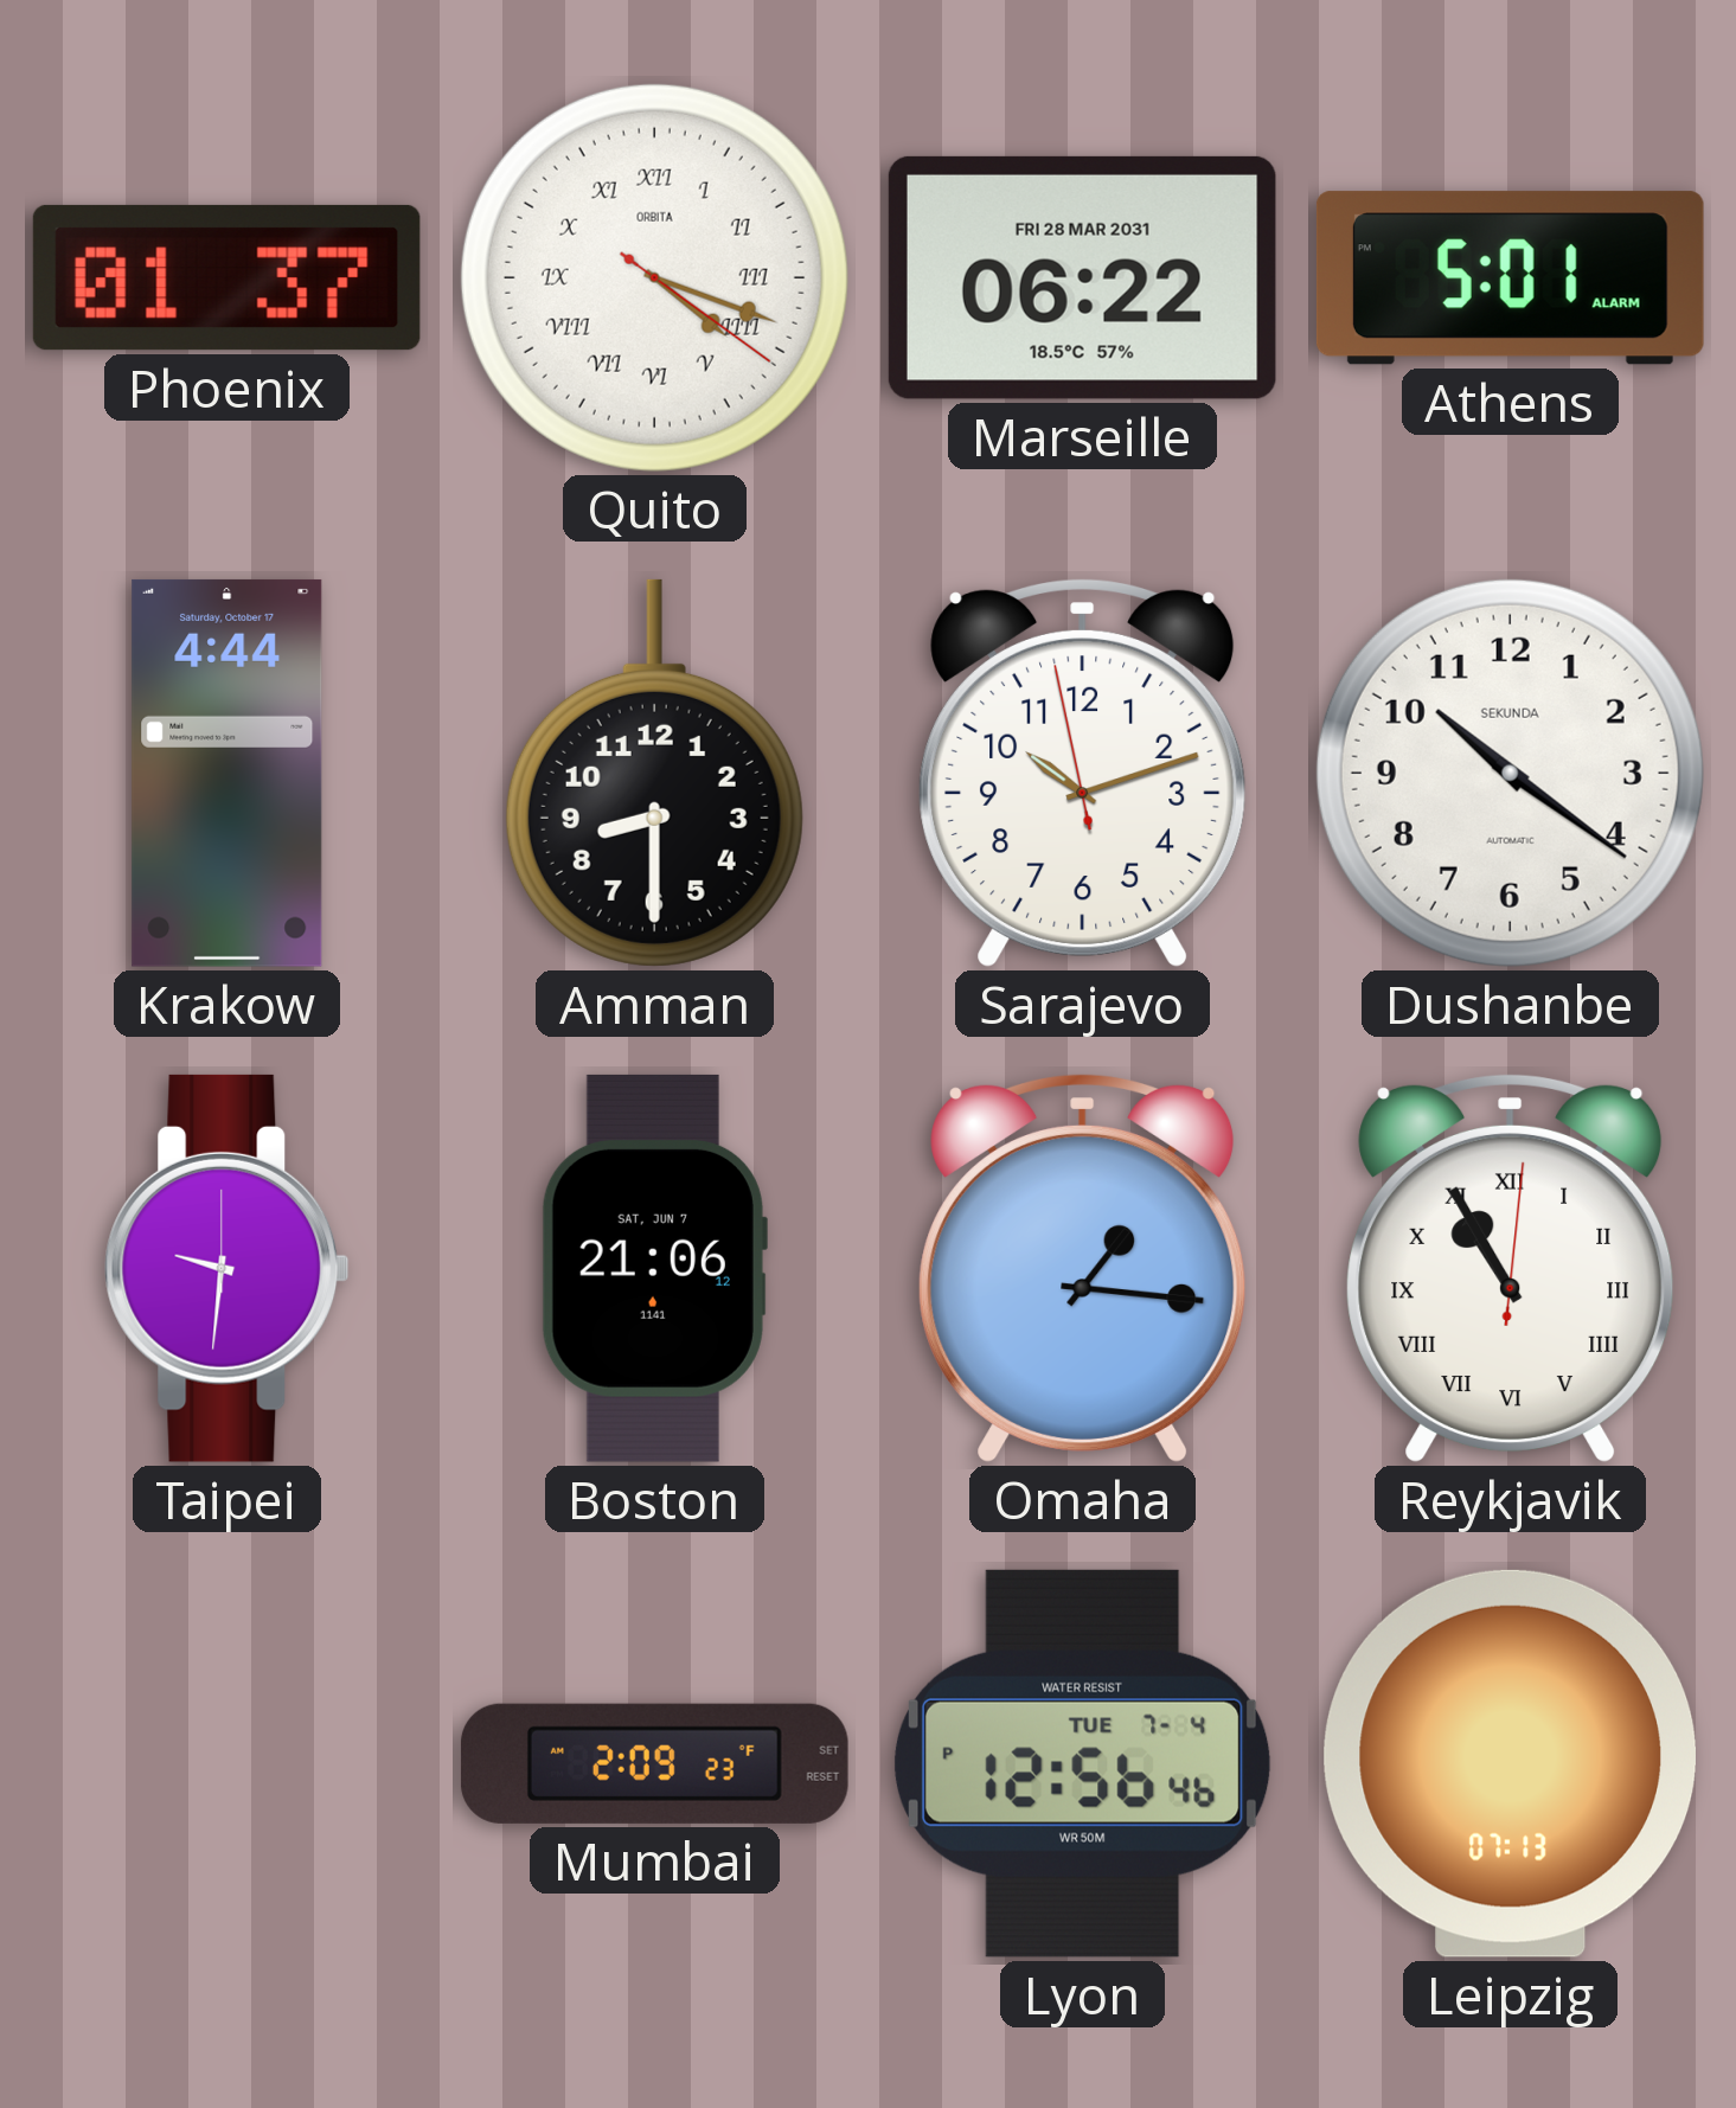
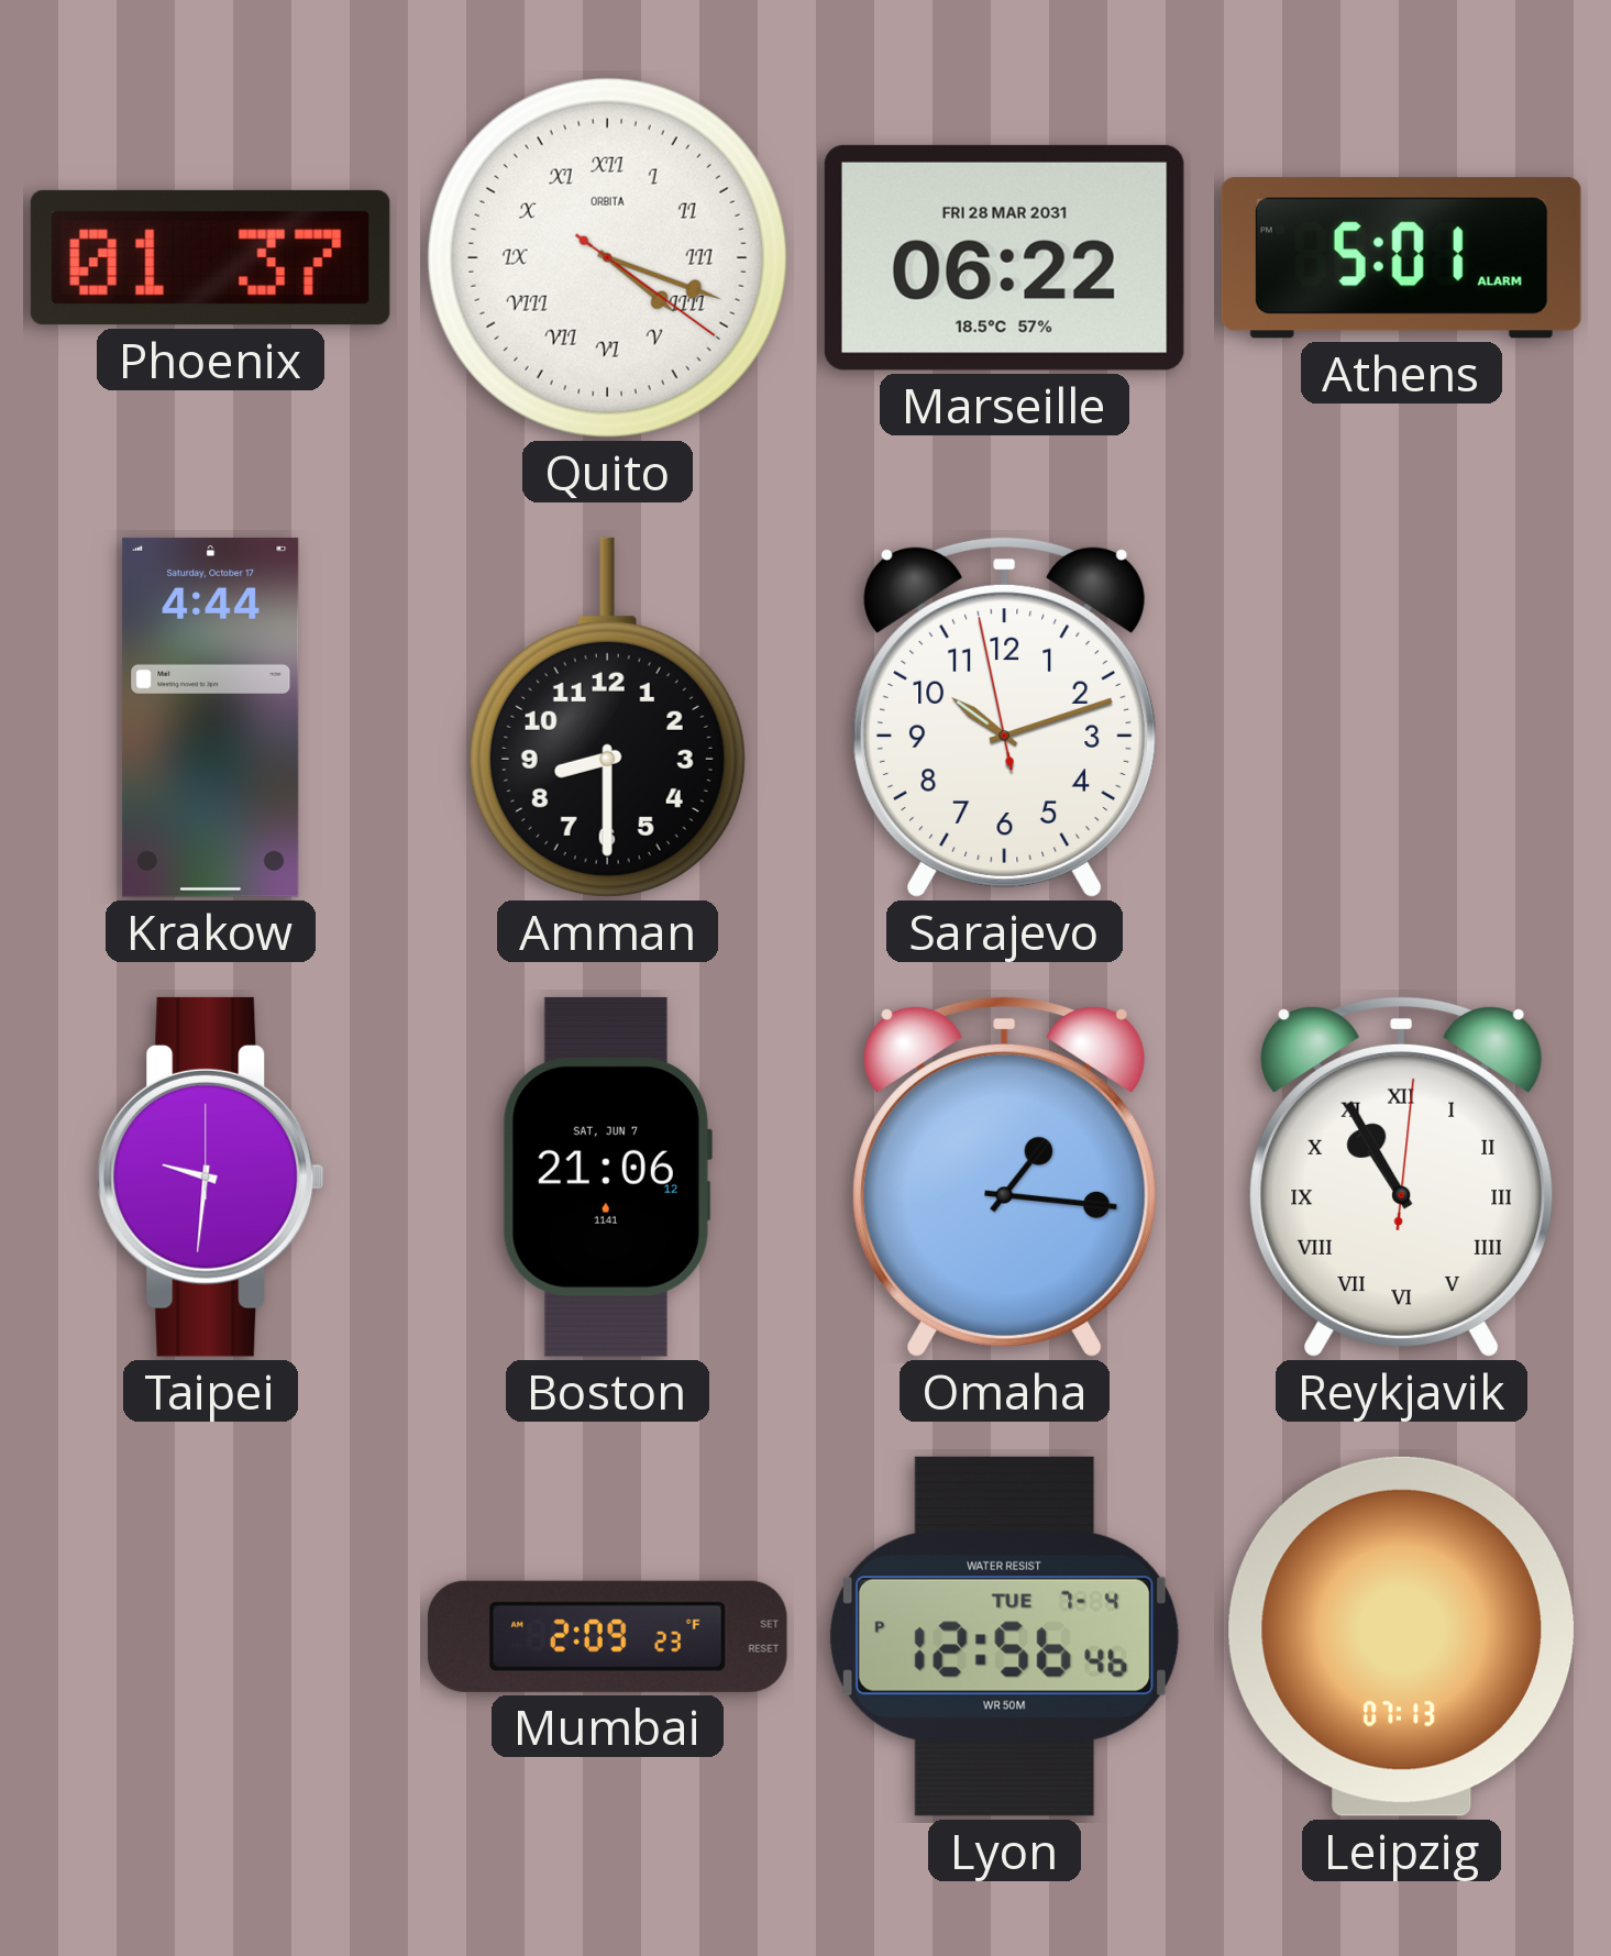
Dushanbe: 10:21 -> none
